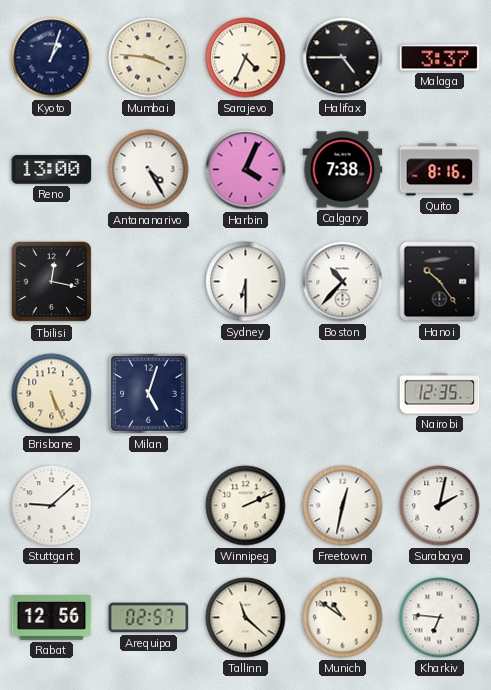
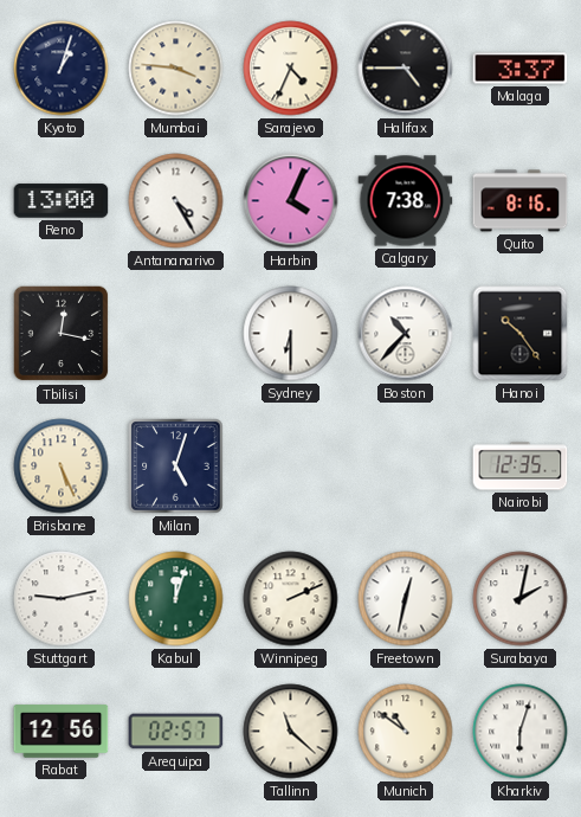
Stuttgart: 9:08 -> 9:13
Kabul: none -> 12:03
Kharkiv: 6:46 -> 6:03
